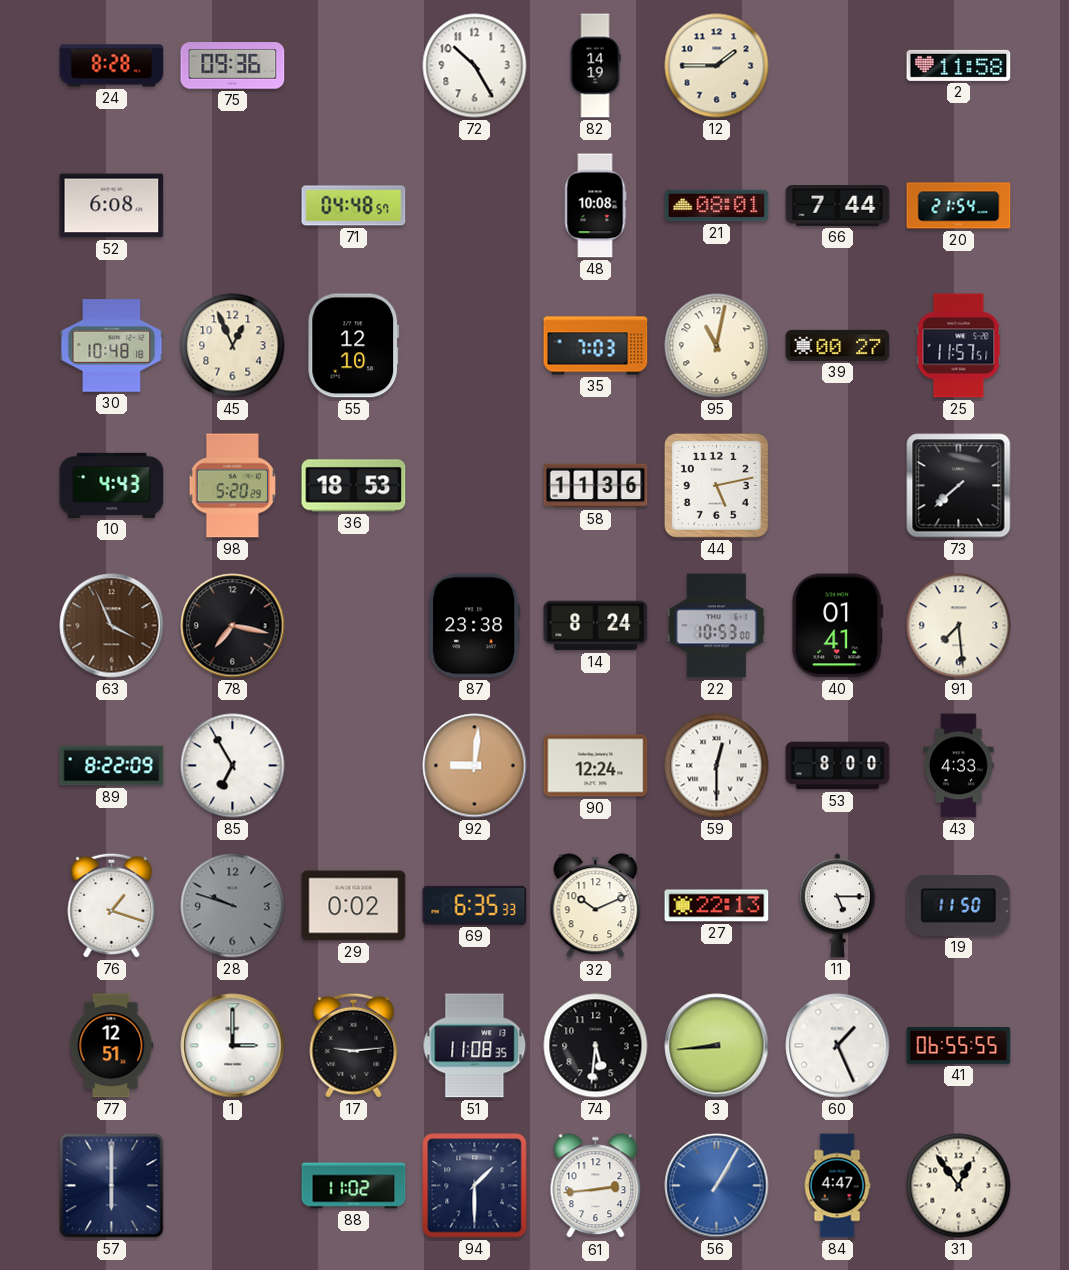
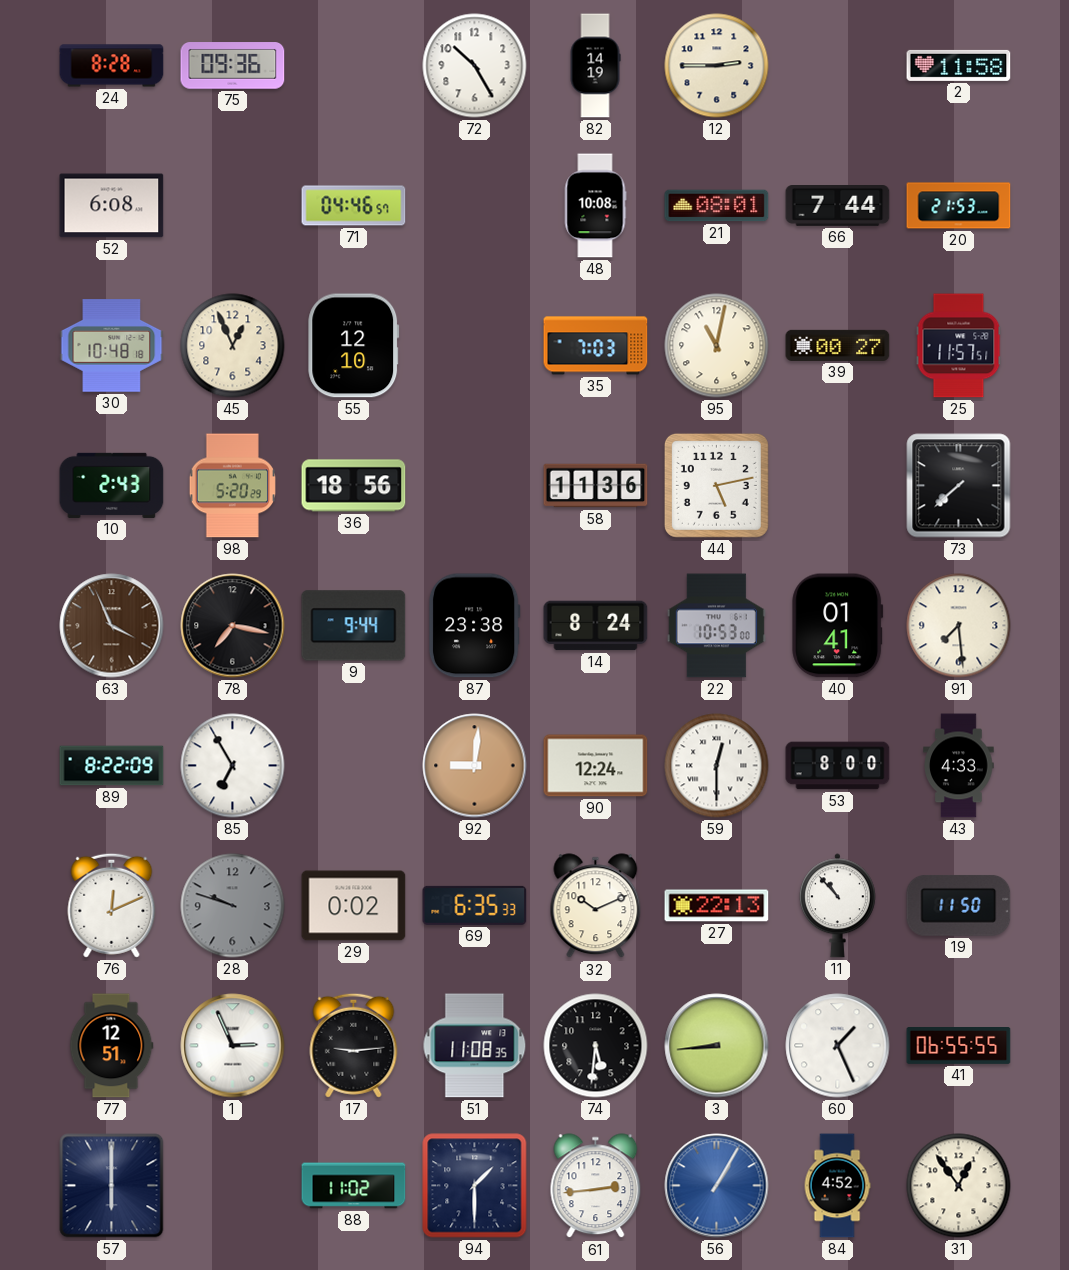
12: 1:45 -> 2:45
71: 04:48 -> 04:46
20: 21:54 -> 21:53
10: 4:43 -> 2:43
36: 18:53 -> 18:56
9: none -> 9:44
76: 1:18 -> 12:11
11: 5:15 -> 10:53
1: 3:00 -> 2:56
84: 4:47 -> 4:52
